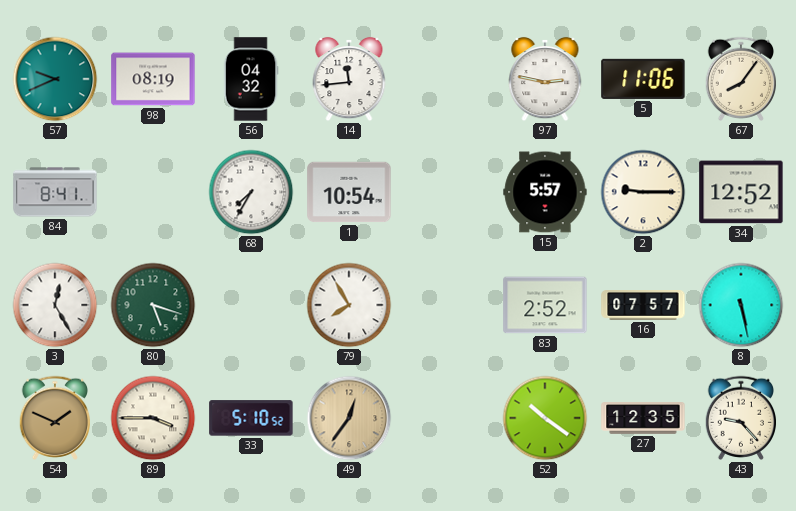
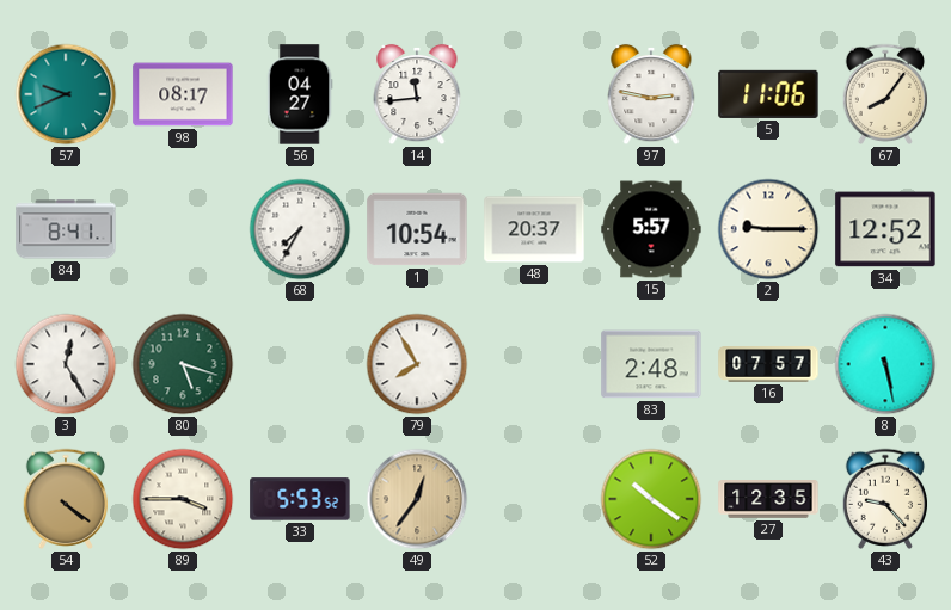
98: 08:19 -> 08:17
56: 04:32 -> 04:27
48: none -> 20:37
83: 2:52 -> 2:48
54: 1:49 -> 4:21
33: 5:10 -> 5:53
